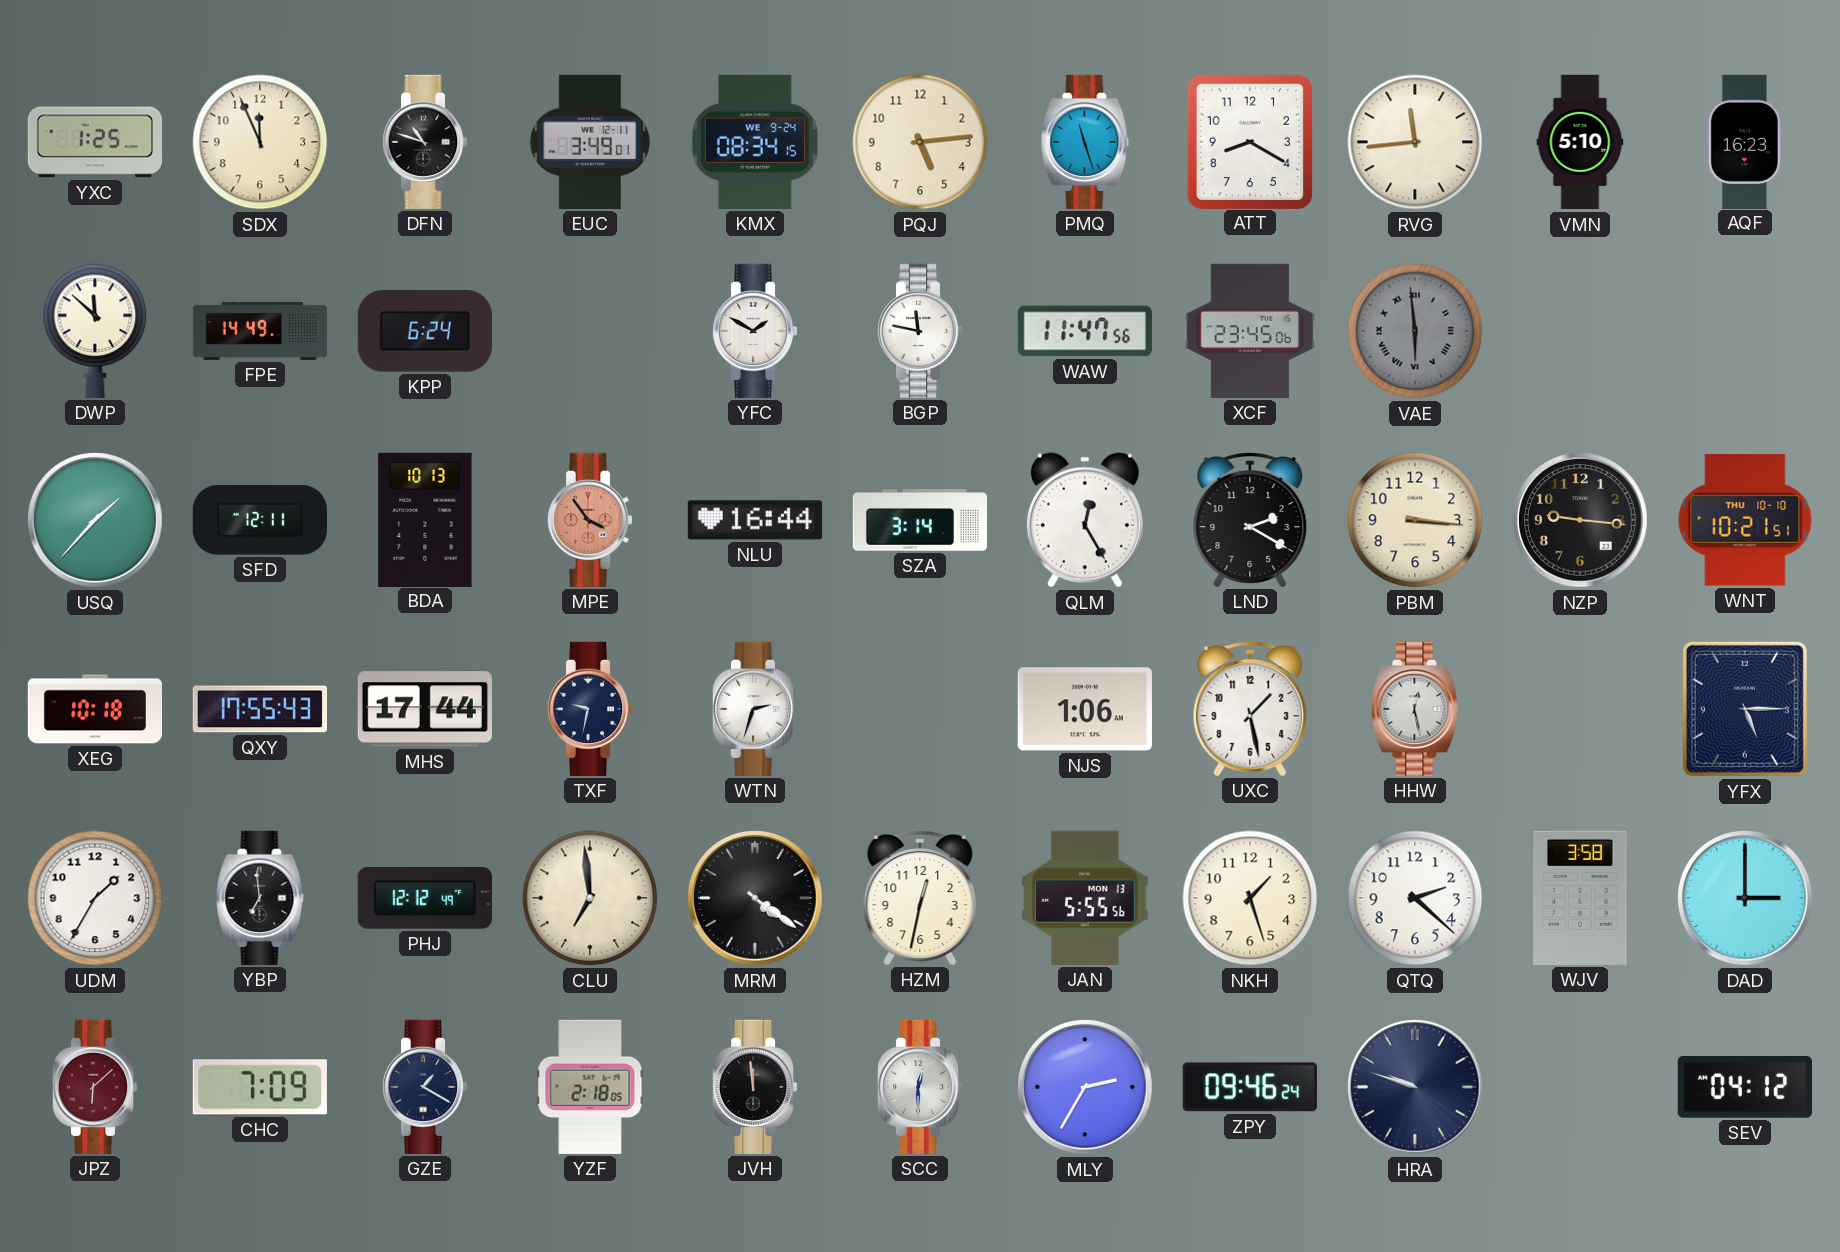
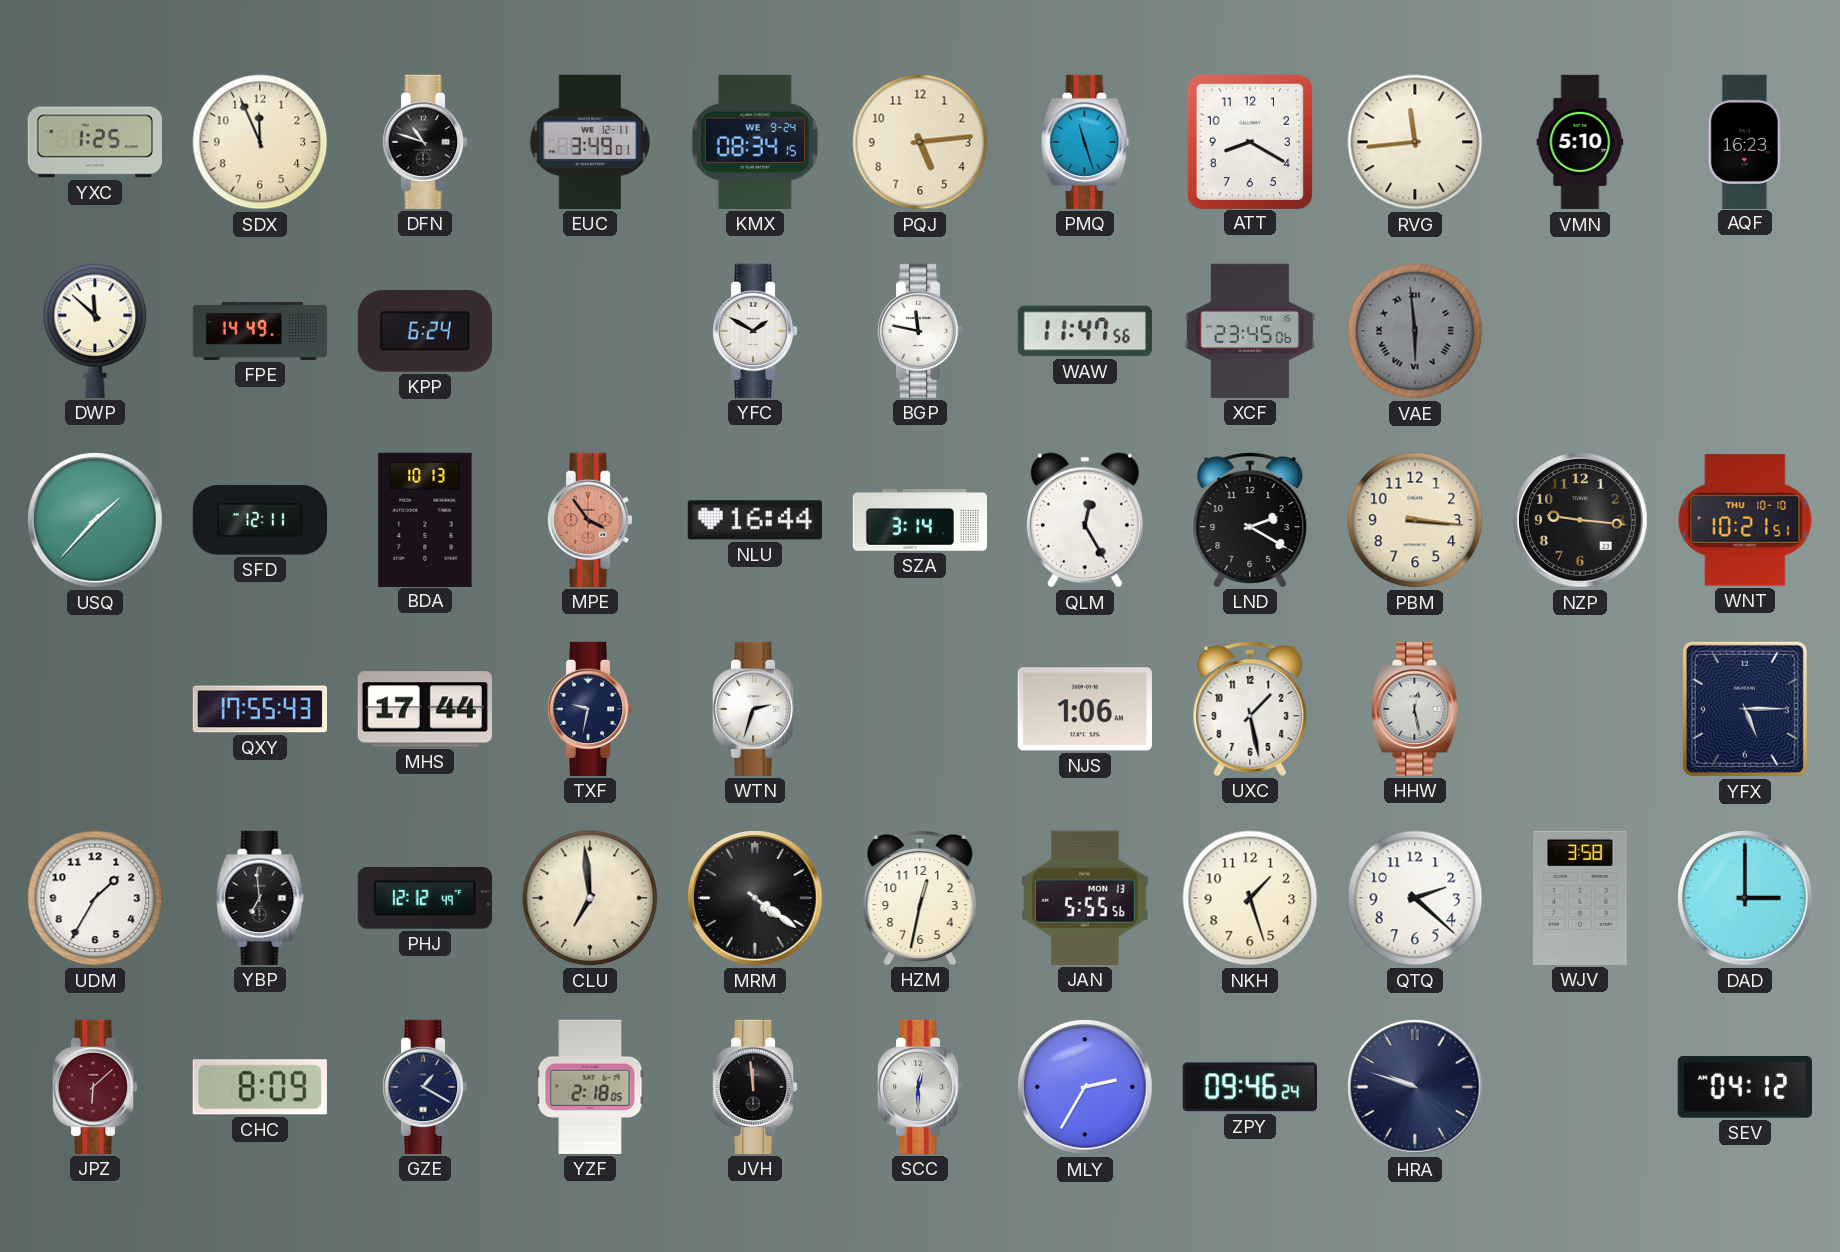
XEG: 10:18 -> none
CHC: 7:09 -> 8:09
